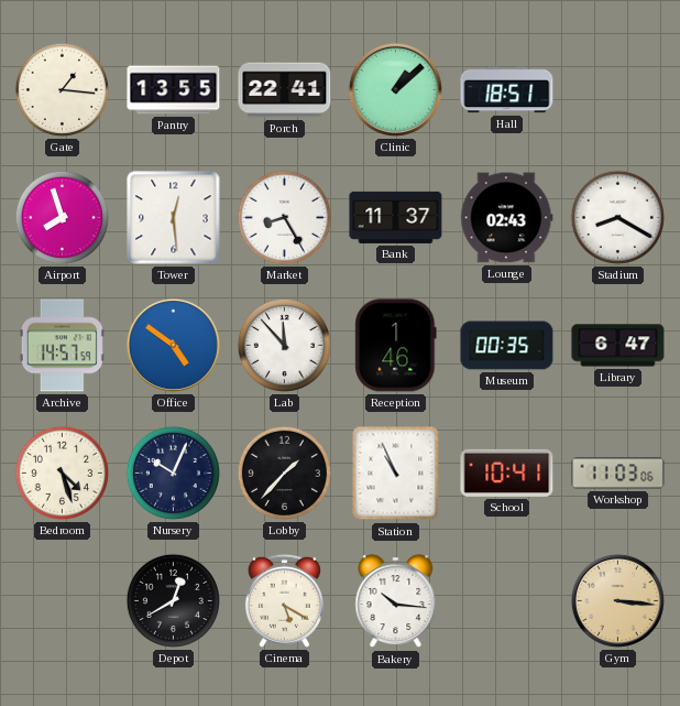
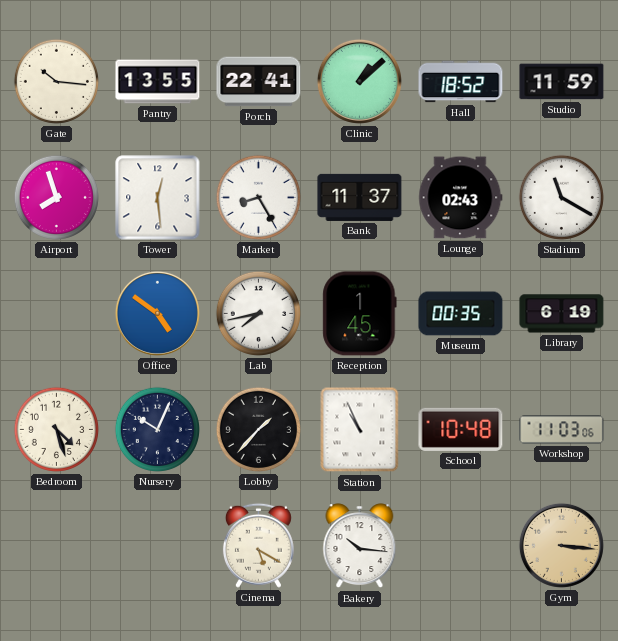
Gate: 1:16 -> 10:16
Hall: 18:51 -> 18:52
Studio: none -> 11:59
Stadium: 8:20 -> 11:20
Archive: 14:57 -> none
Lab: 11:53 -> 7:43
Reception: 1:46 -> 1:45
Library: 6:47 -> 6:19
School: 10:41 -> 10:48
Depot: 12:40 -> none
